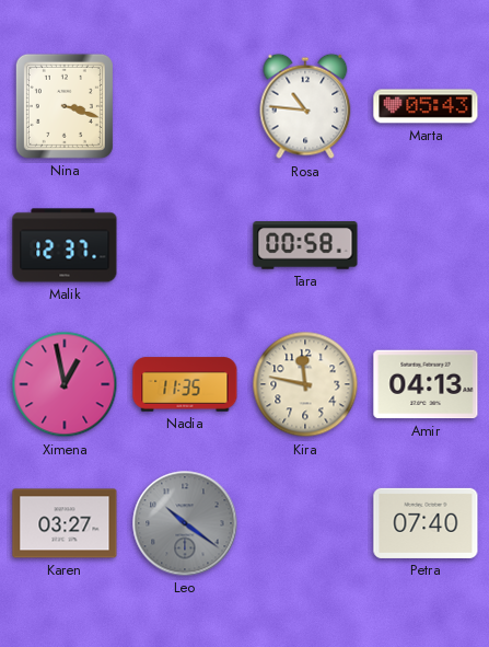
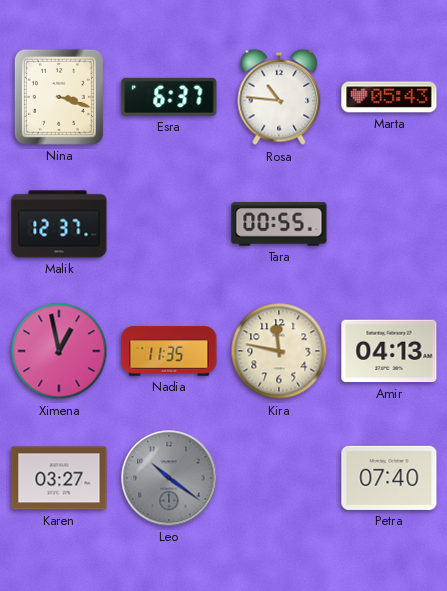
Esra: none -> 6:37
Tara: 00:58 -> 00:55
